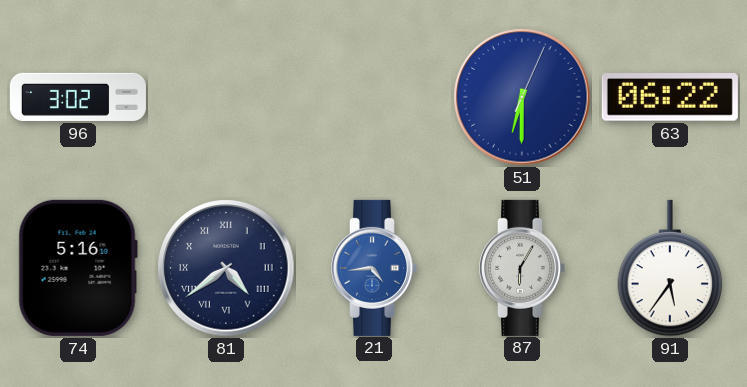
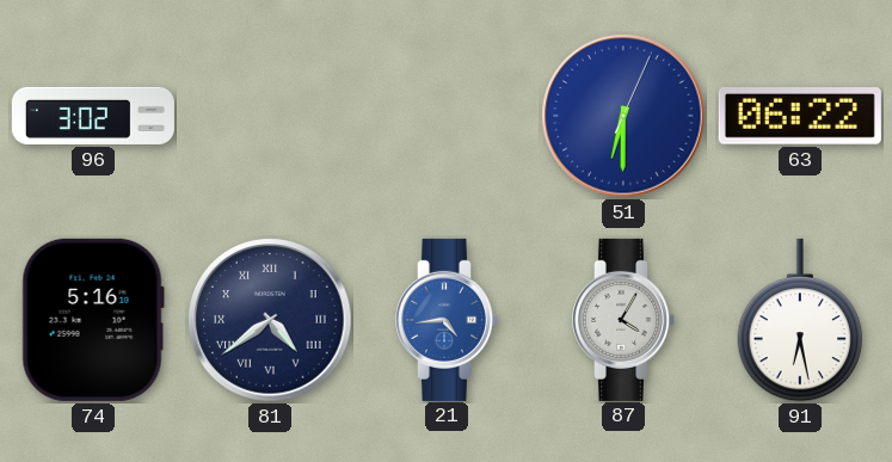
87: 6:05 -> 4:05
91: 5:36 -> 6:28
